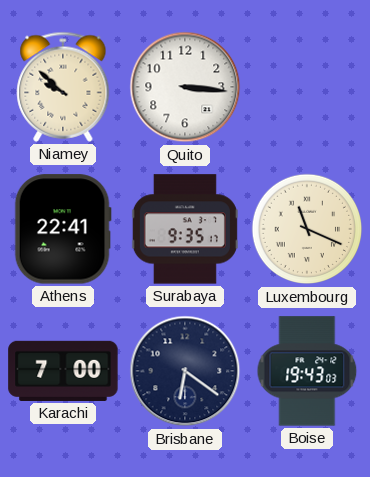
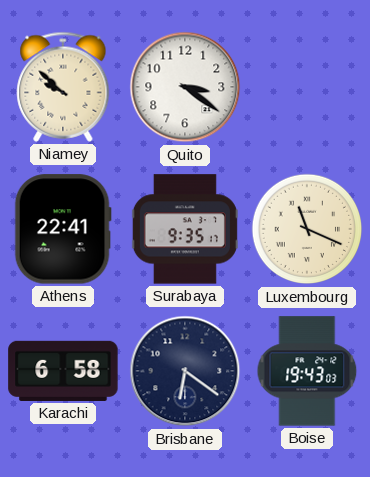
Quito: 3:16 -> 3:21
Karachi: 7:00 -> 6:58
